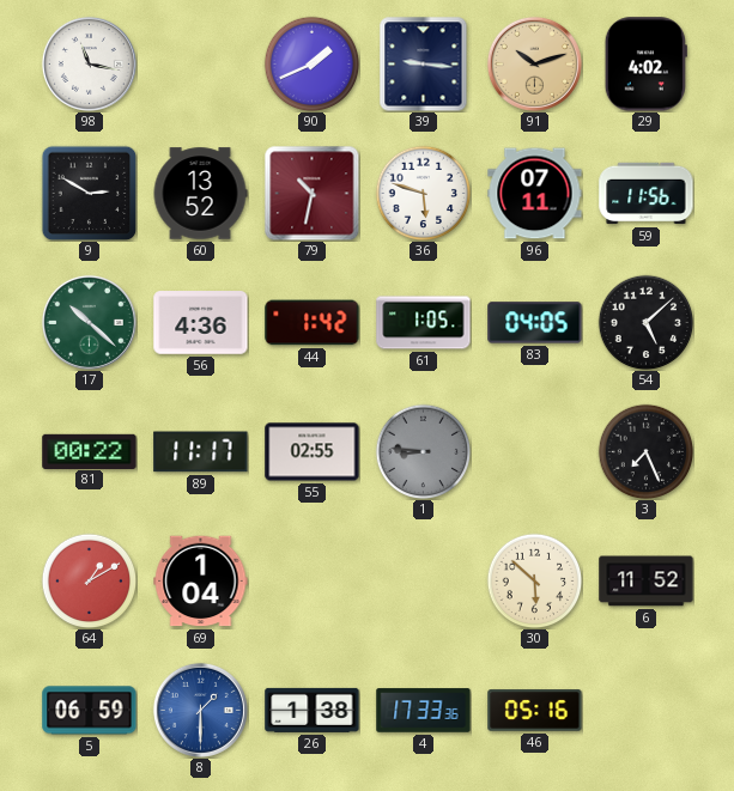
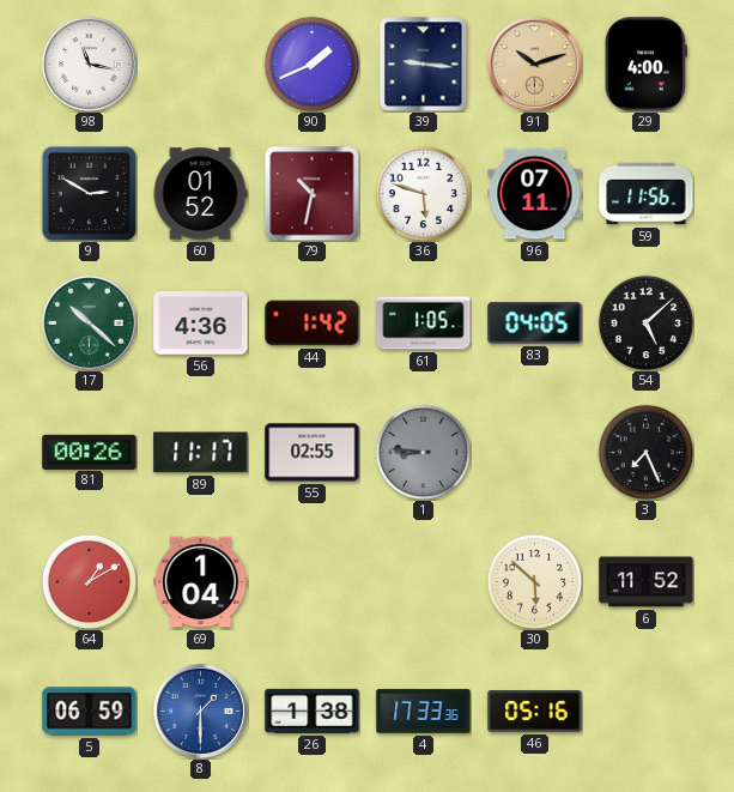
29: 4:02 -> 4:00
60: 13:52 -> 01:52
81: 00:22 -> 00:26
